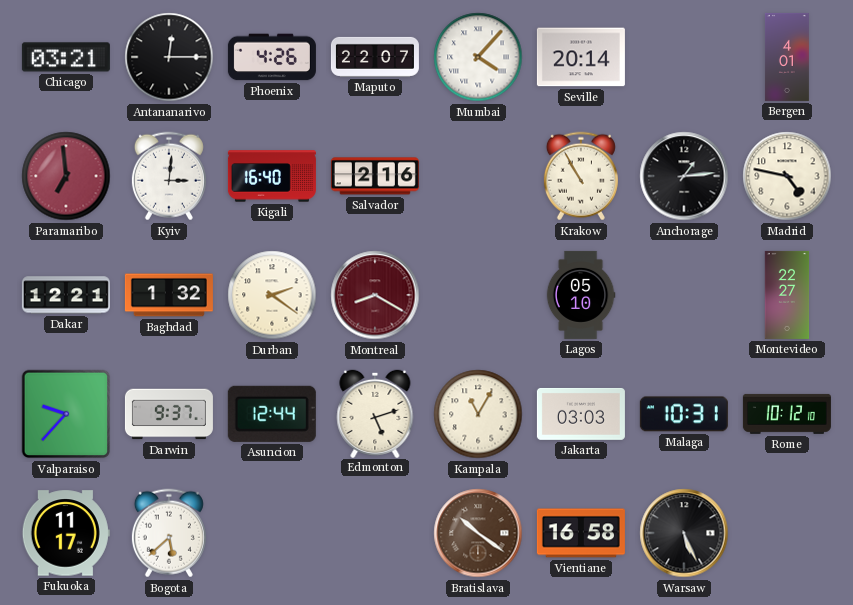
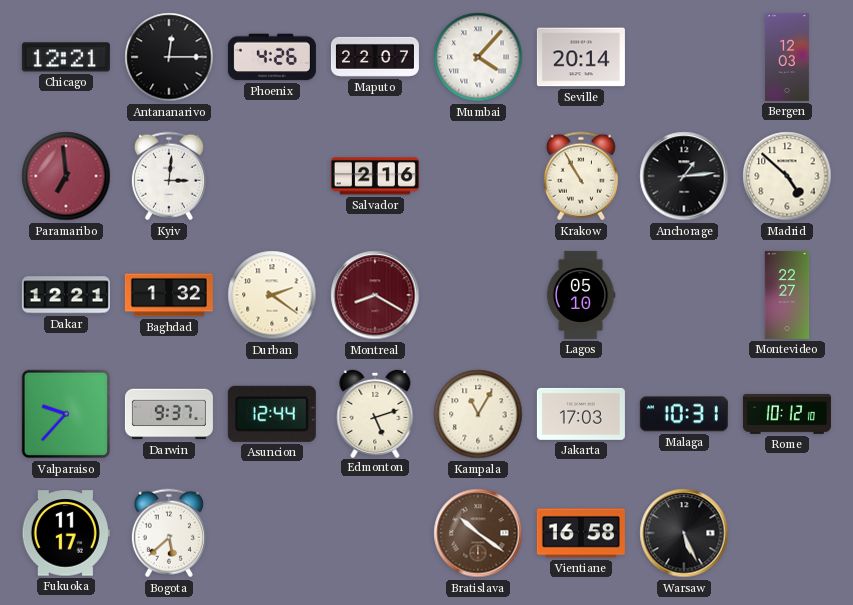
Chicago: 03:21 -> 12:21
Bergen: 4:01 -> 12:03
Kigali: 16:40 -> none
Madrid: 4:47 -> 4:52
Jakarta: 03:03 -> 17:03
